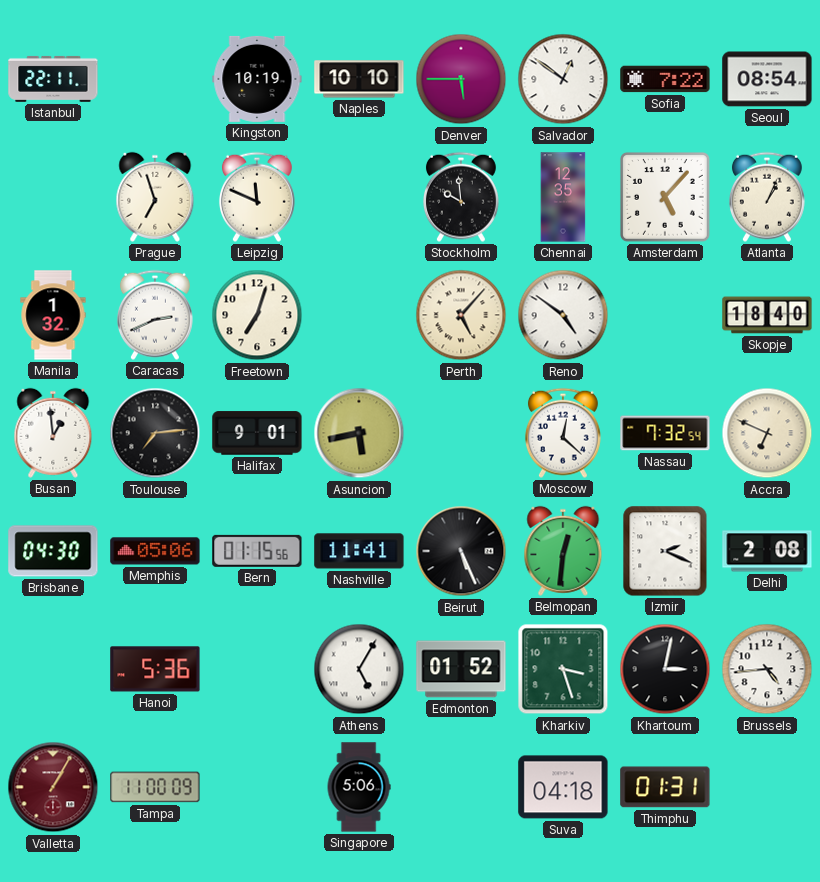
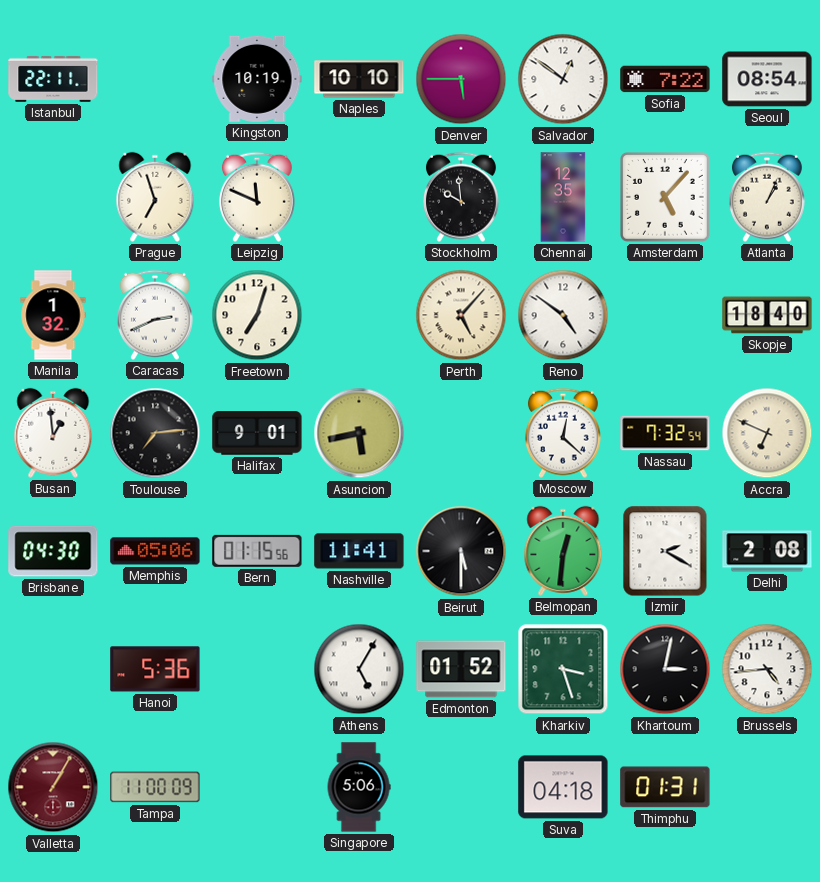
Beirut: 5:26 -> 5:30
Izmir: 2:19 -> 2:20
